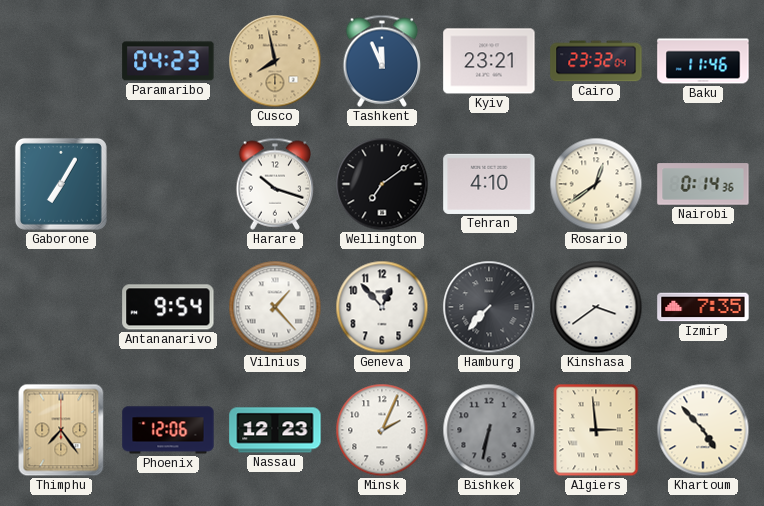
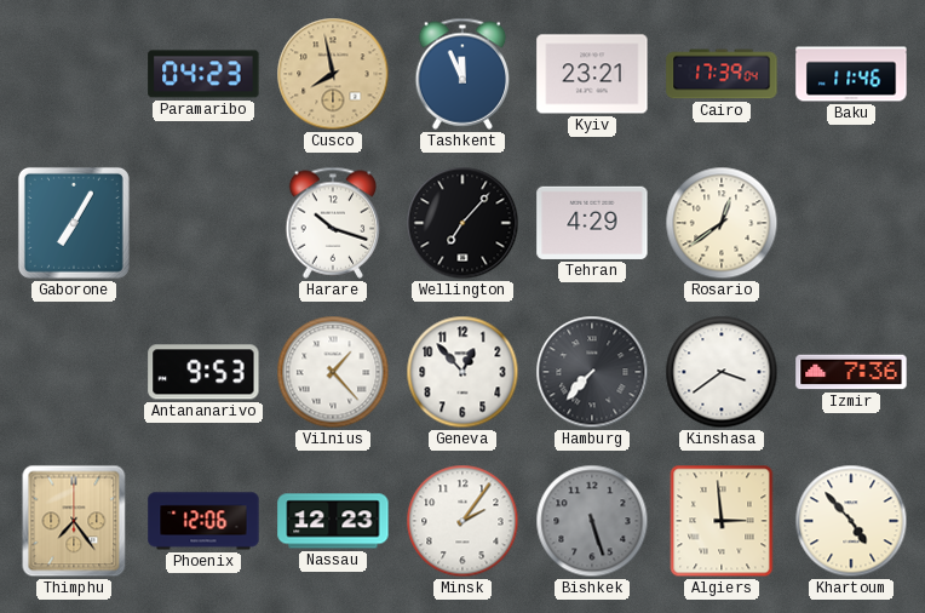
Cairo: 23:32 -> 17:39
Wellington: 7:09 -> 7:07
Tehran: 4:10 -> 4:29
Nairobi: 0:14 -> none
Antananarivo: 9:54 -> 9:53
Izmir: 7:35 -> 7:36
Minsk: 2:04 -> 2:06
Bishkek: 6:32 -> 5:27
